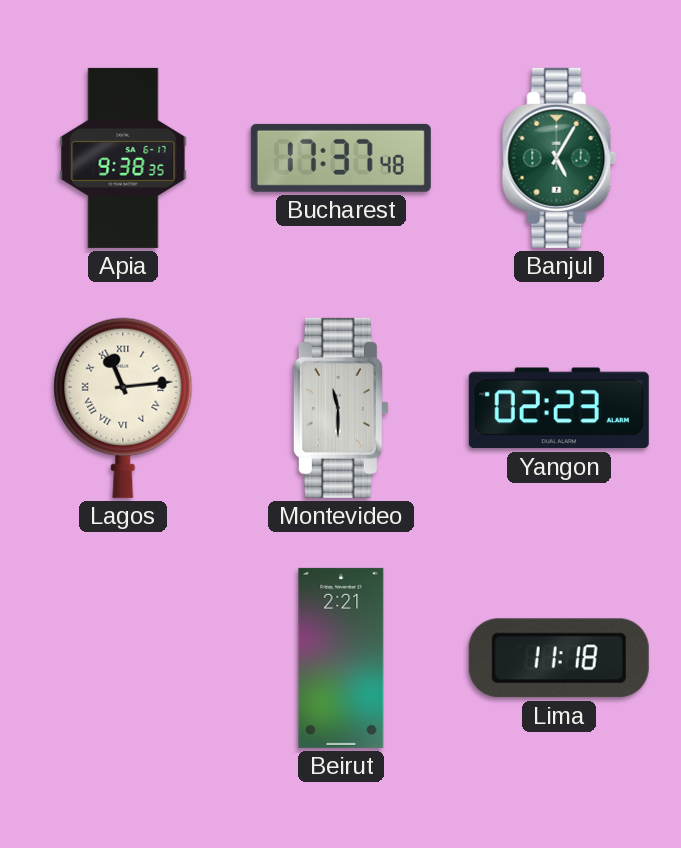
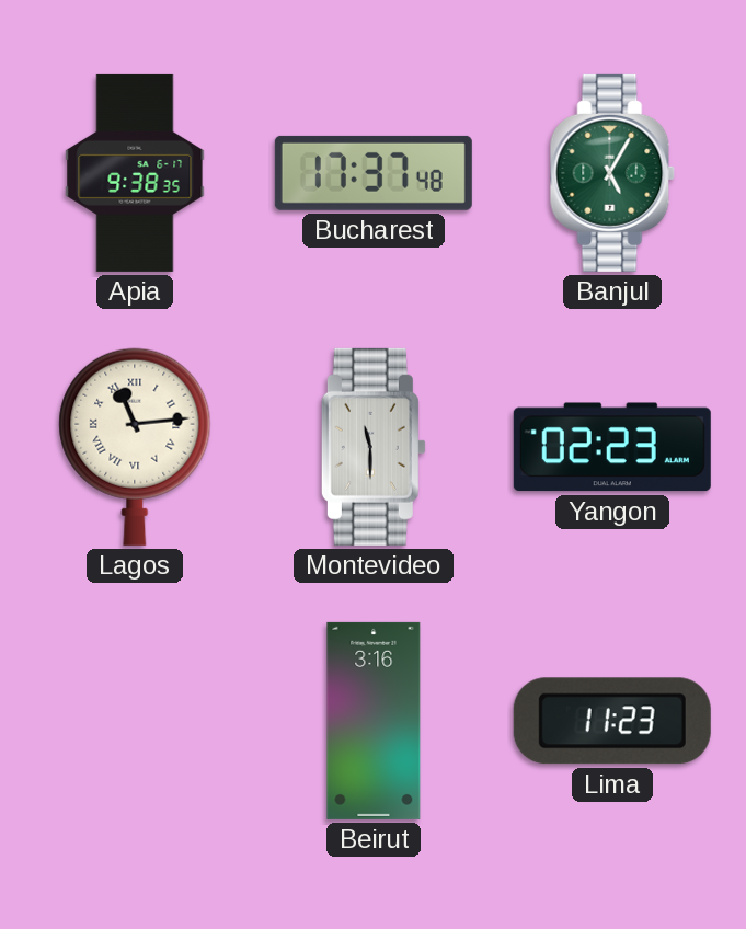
Beirut: 2:21 -> 3:16
Lima: 11:18 -> 11:23
